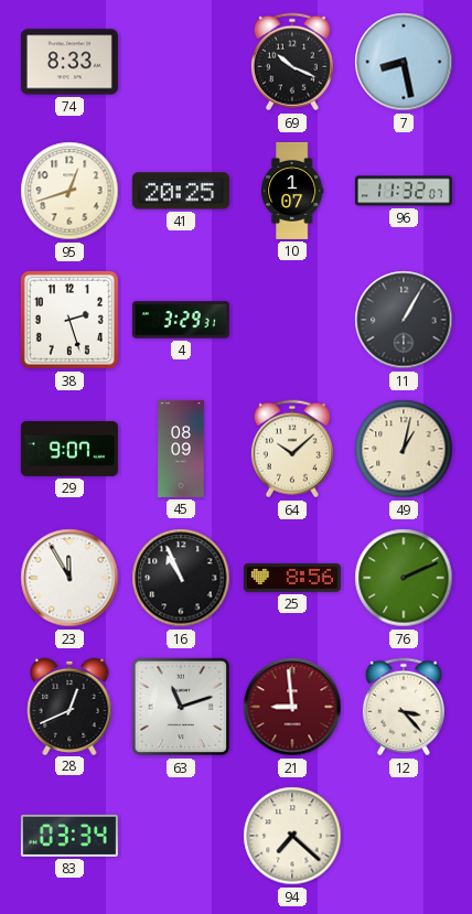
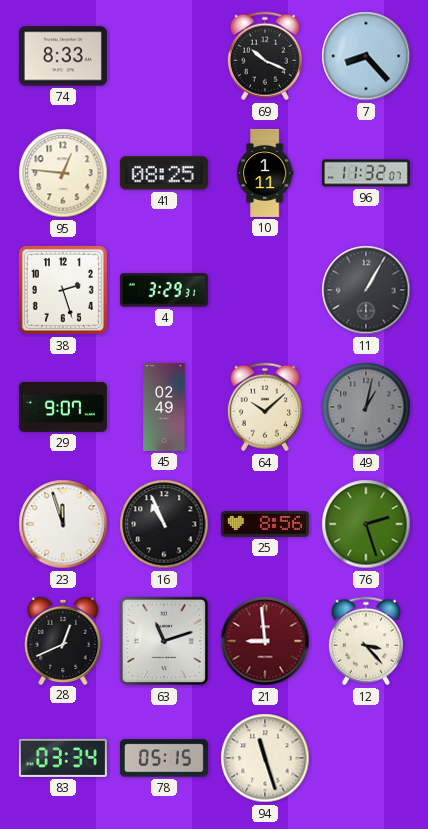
7: 8:28 -> 8:23
95: 12:42 -> 12:46
41: 20:25 -> 08:25
10: 1:07 -> 1:11
45: 08:09 -> 02:49
49 dial: cream -> grey
23: 11:55 -> 11:57
76: 2:11 -> 2:27
78: none -> 05:15
94: 7:22 -> 11:27
